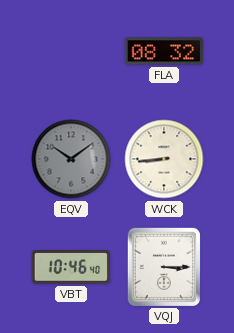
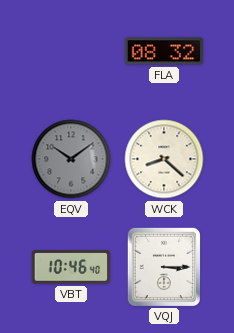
WCK: 8:44 -> 8:22
